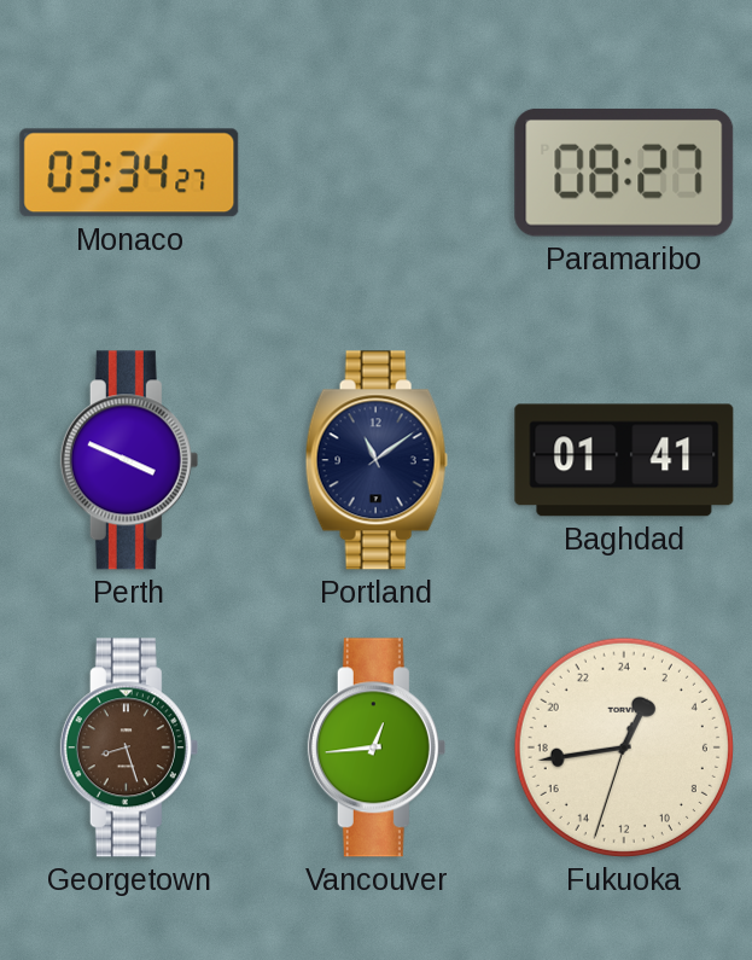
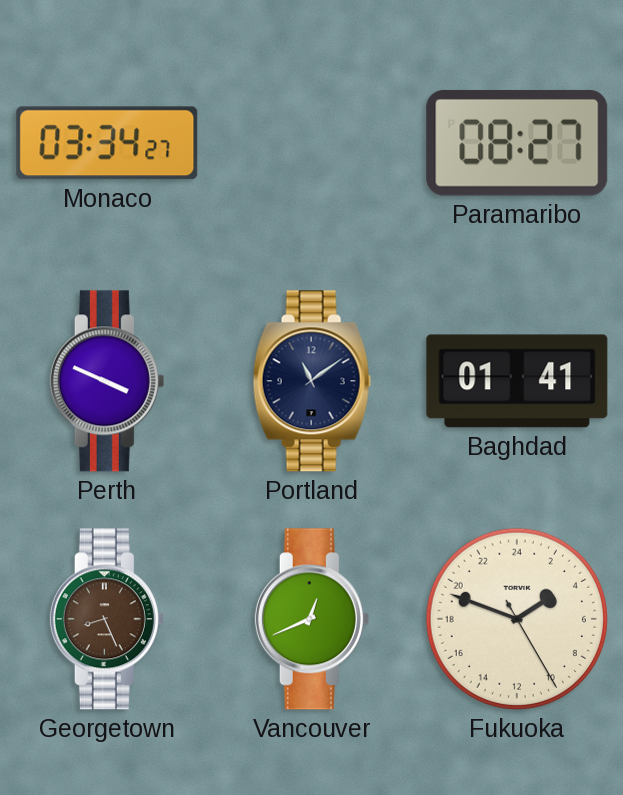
Georgetown: 8:27 -> 8:26
Vancouver: 12:44 -> 12:41
Fukuoka: 1:43 -> 3:48
